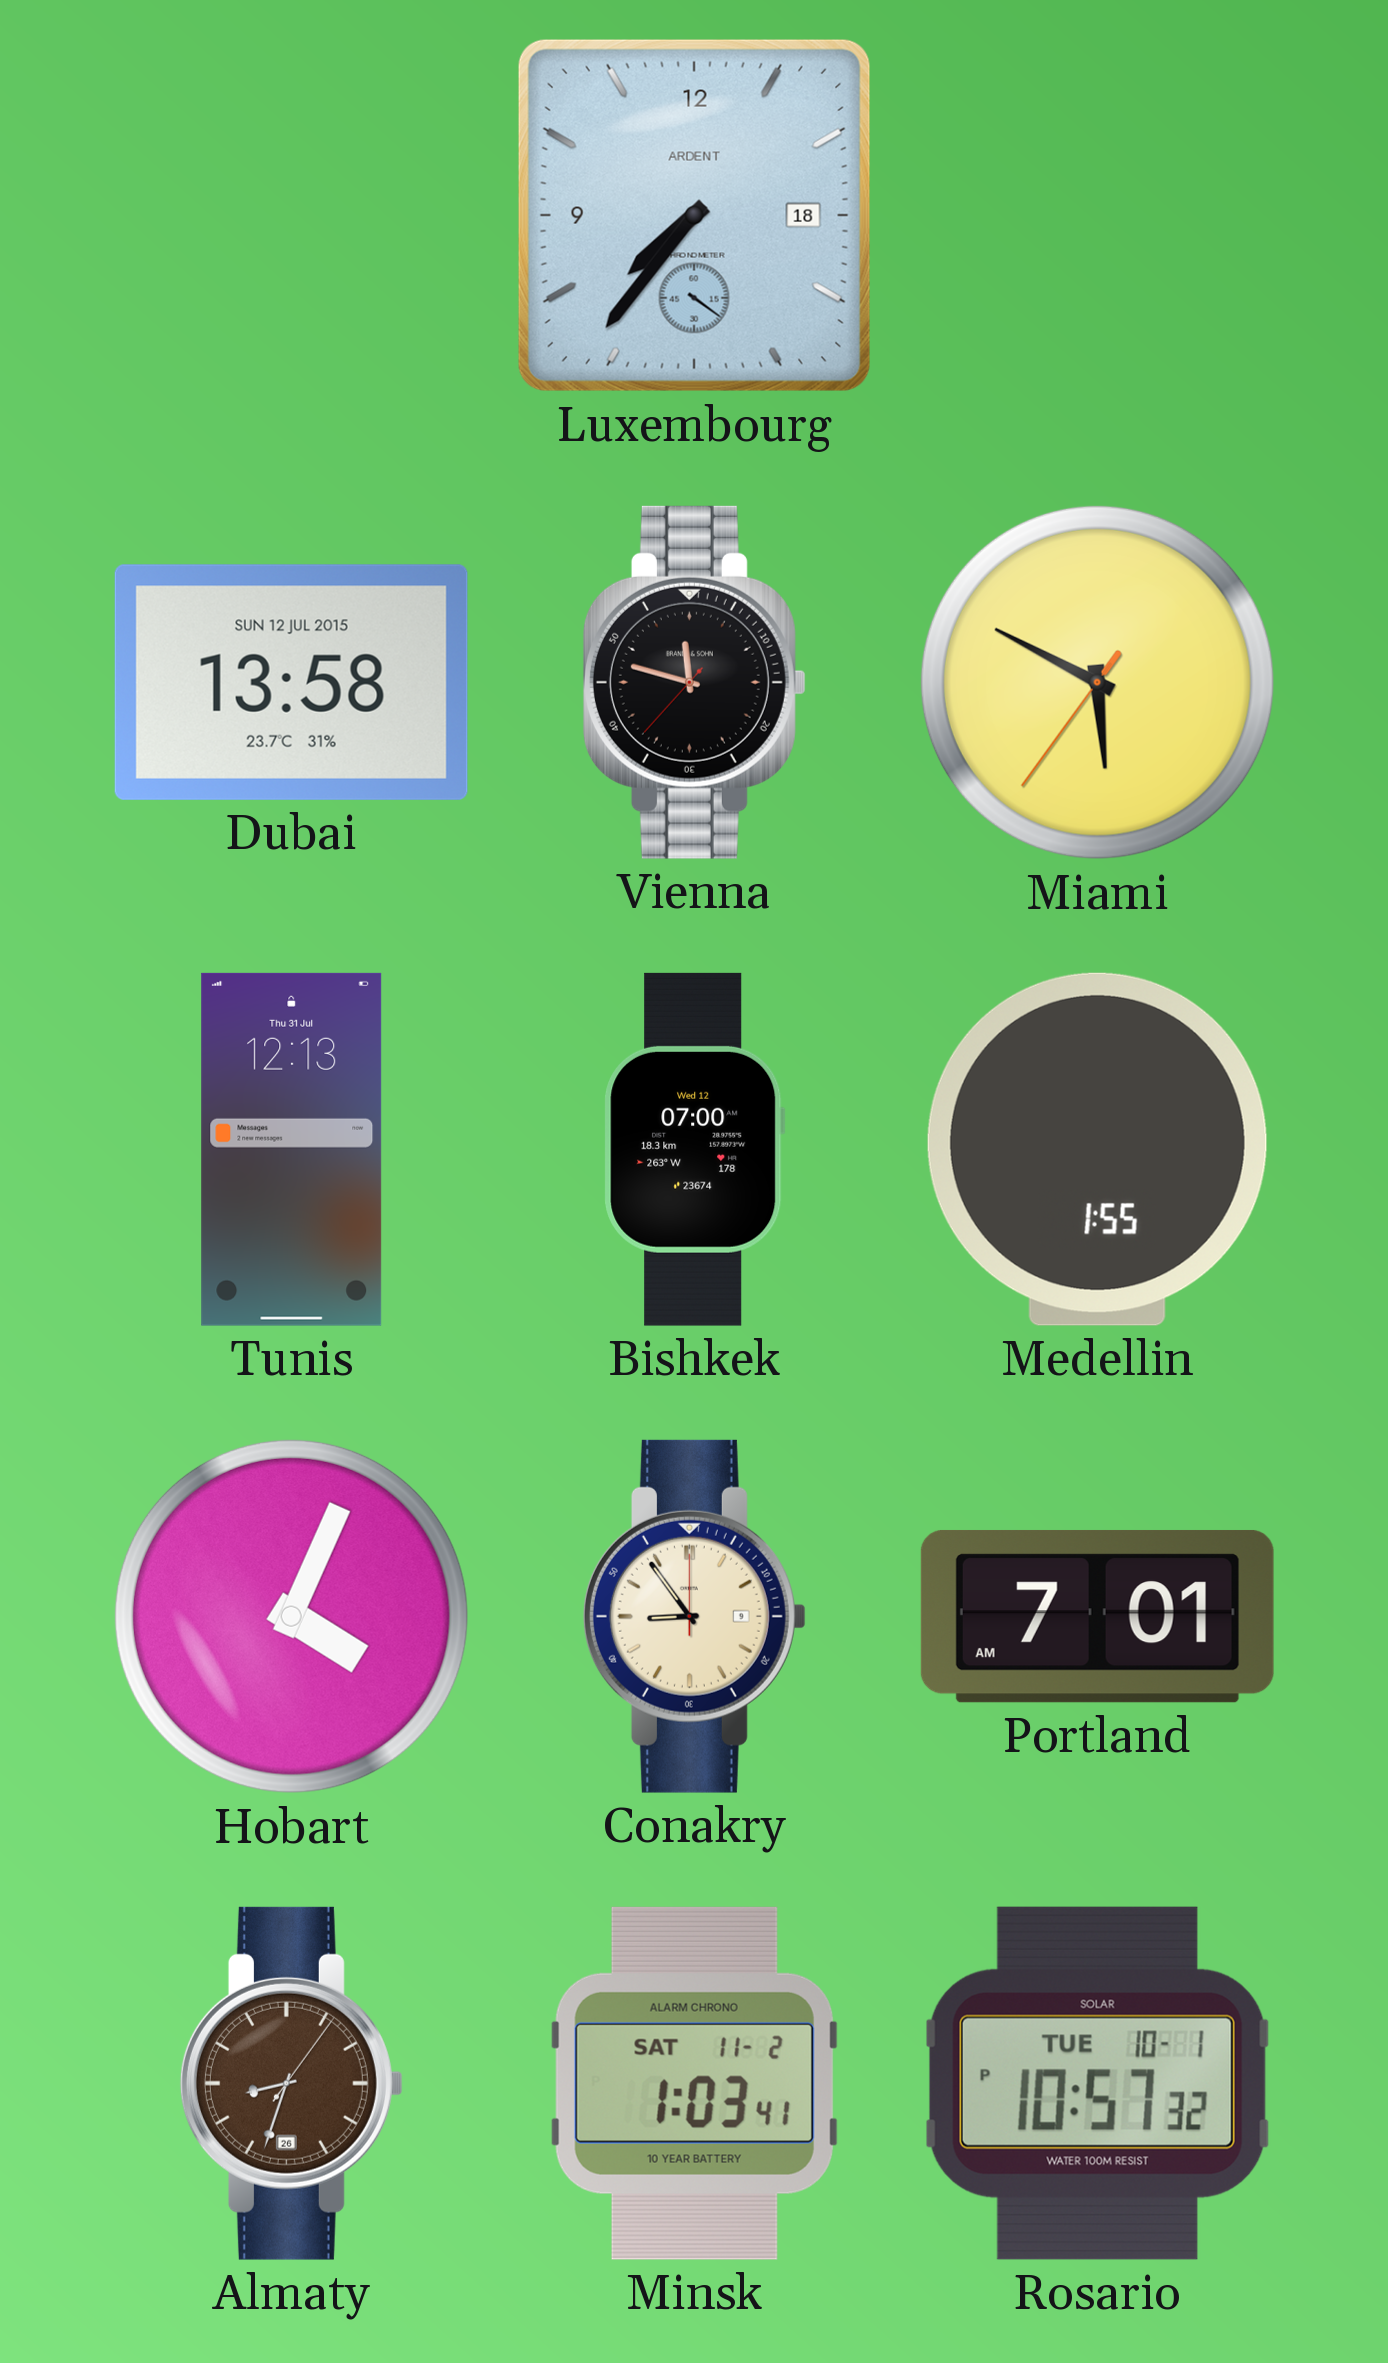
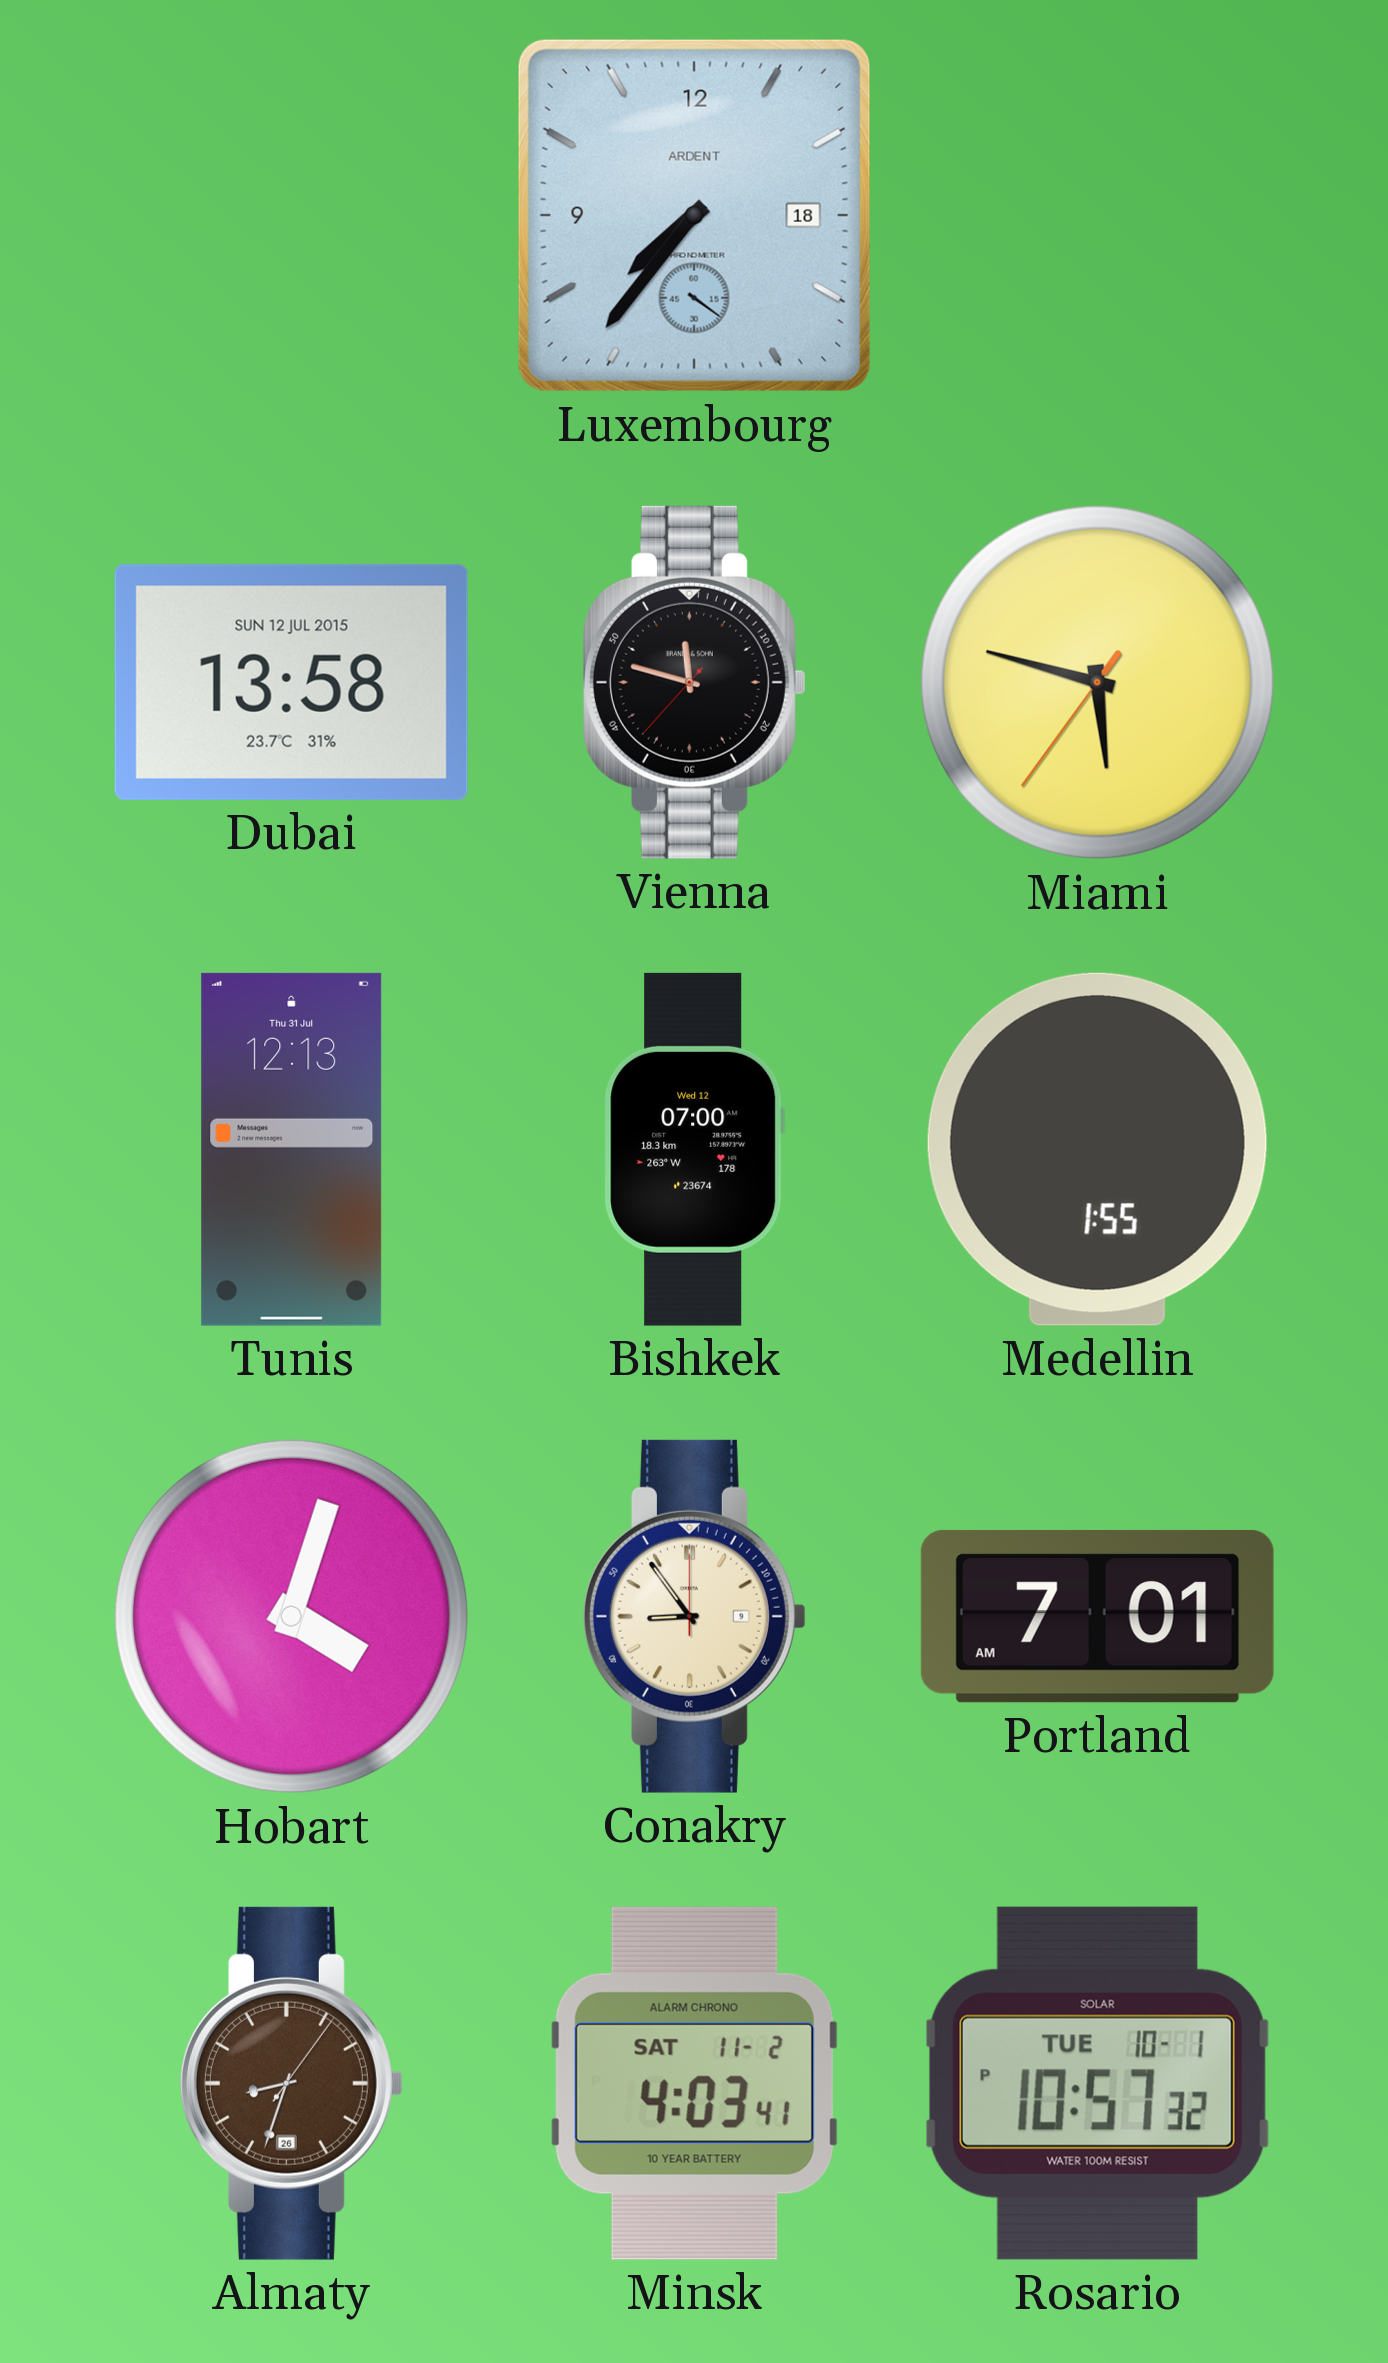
Miami: 5:49 -> 5:47
Hobart: 4:04 -> 4:03
Minsk: 1:03 -> 4:03
